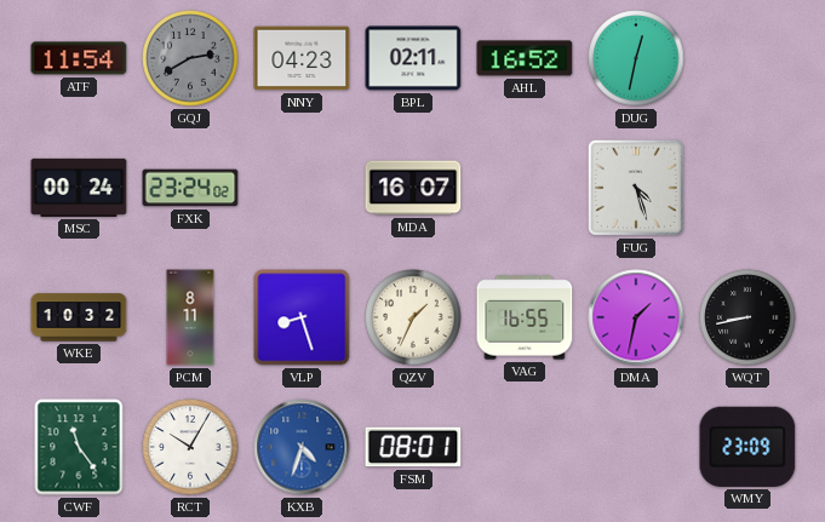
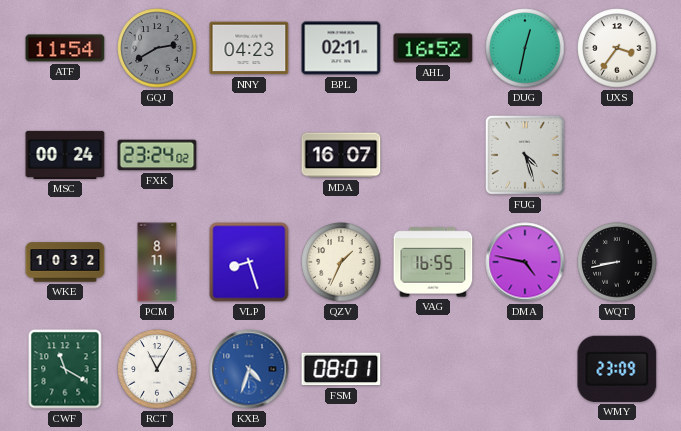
UXS: none -> 3:36
DMA: 1:32 -> 4:47
CWF: 11:24 -> 11:20
RCT: 10:05 -> 11:05
